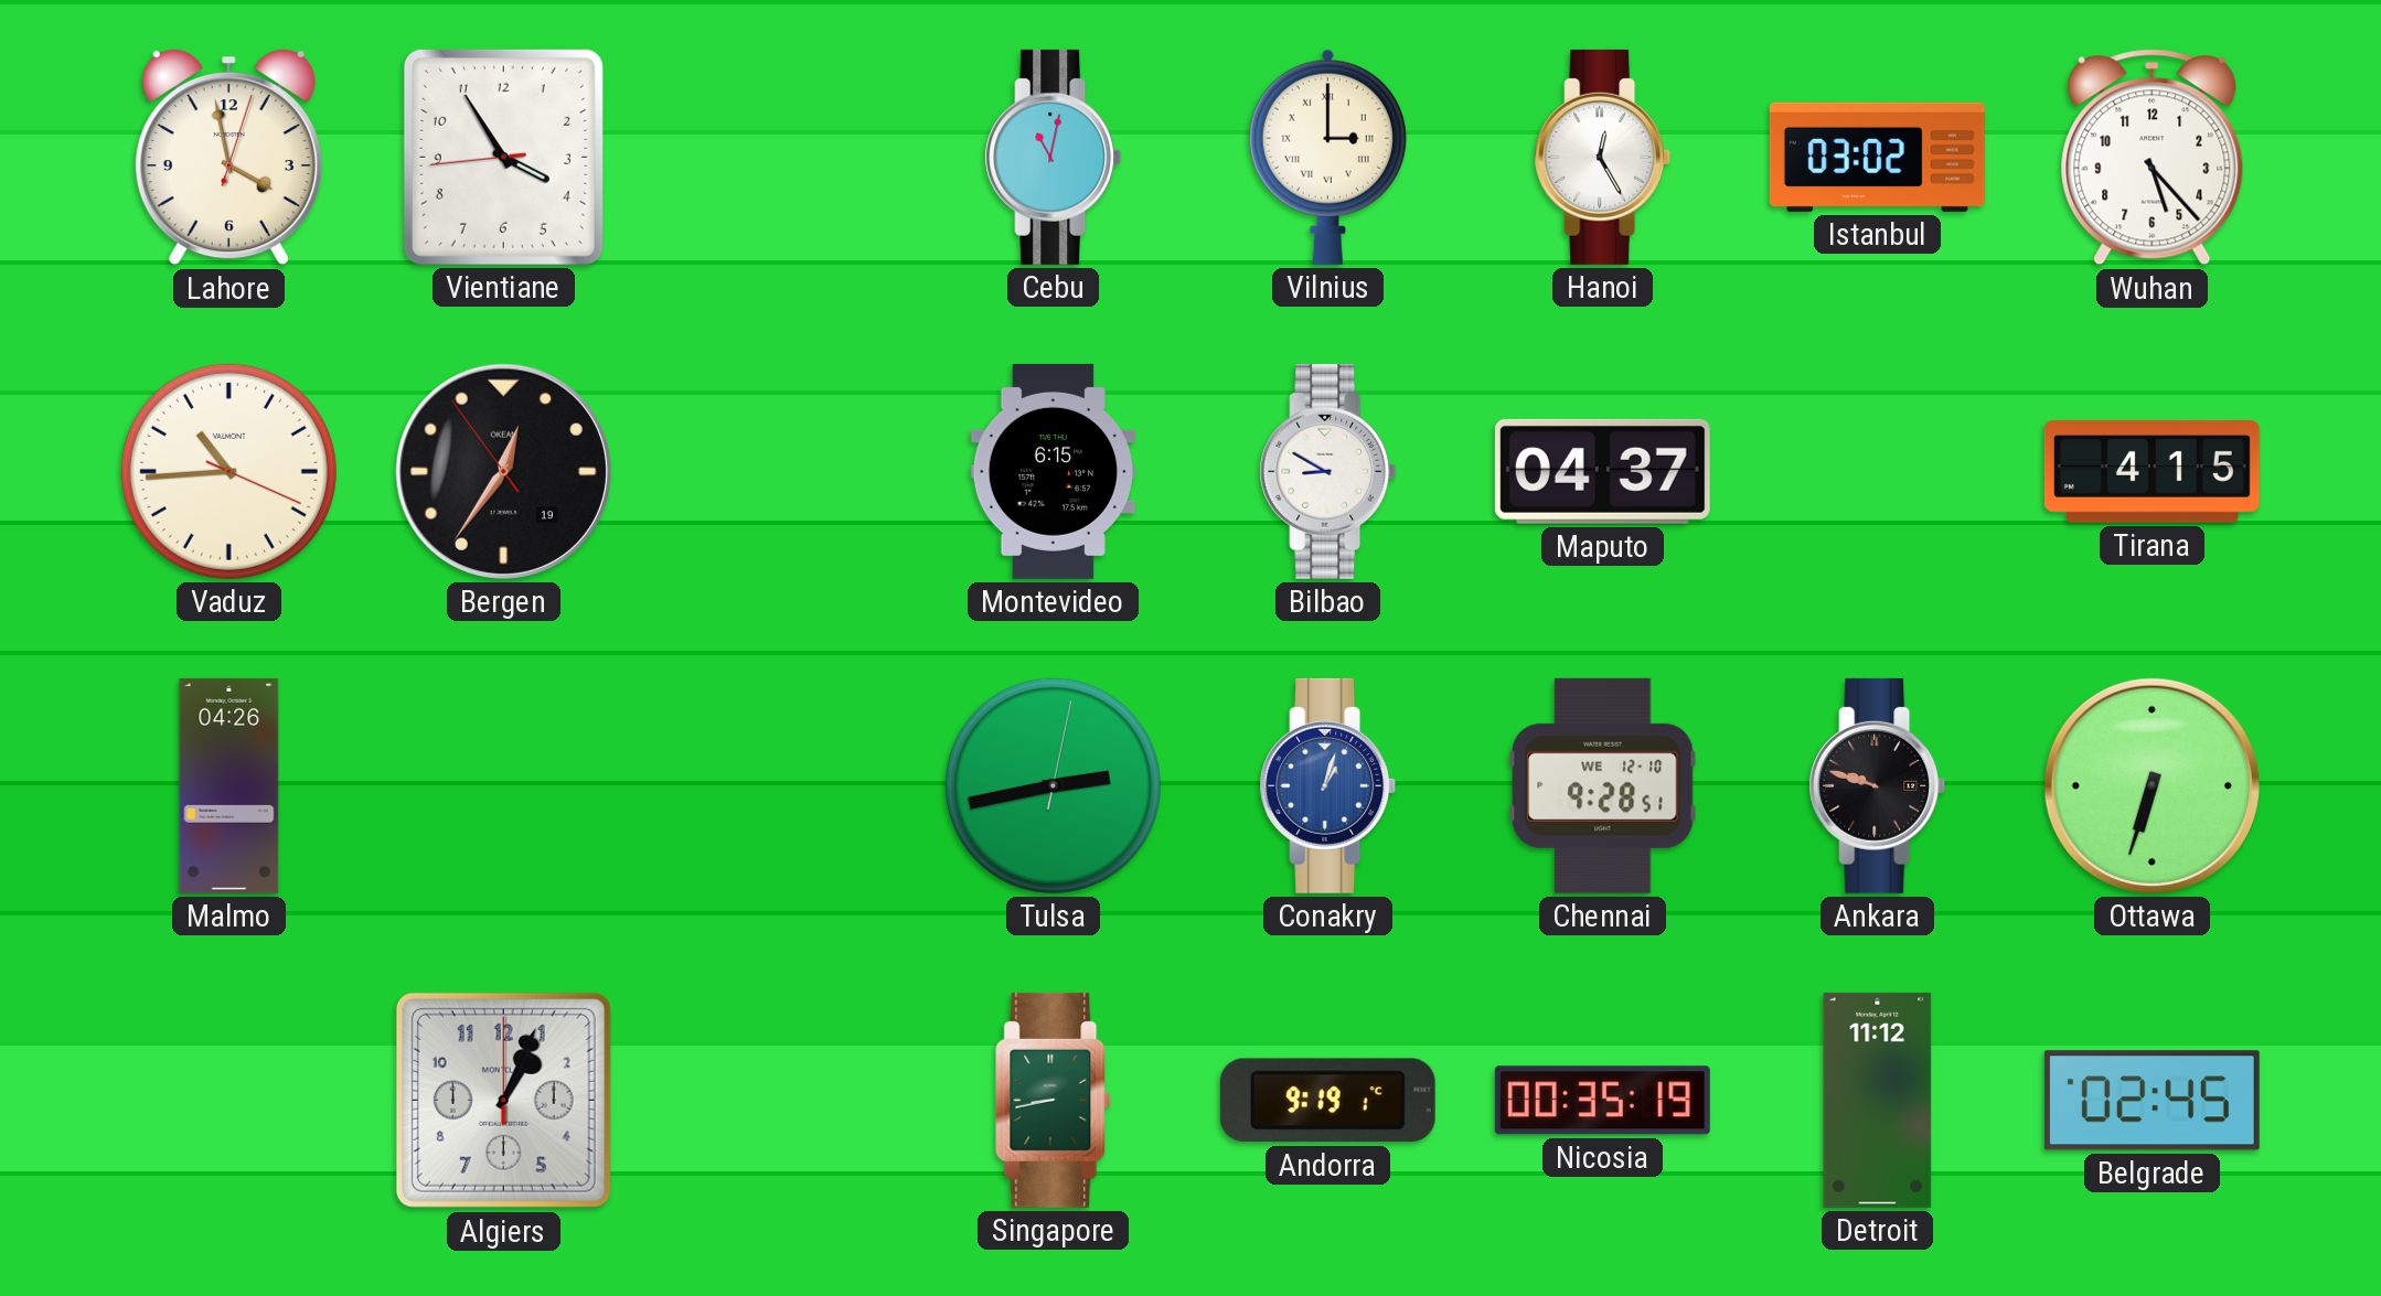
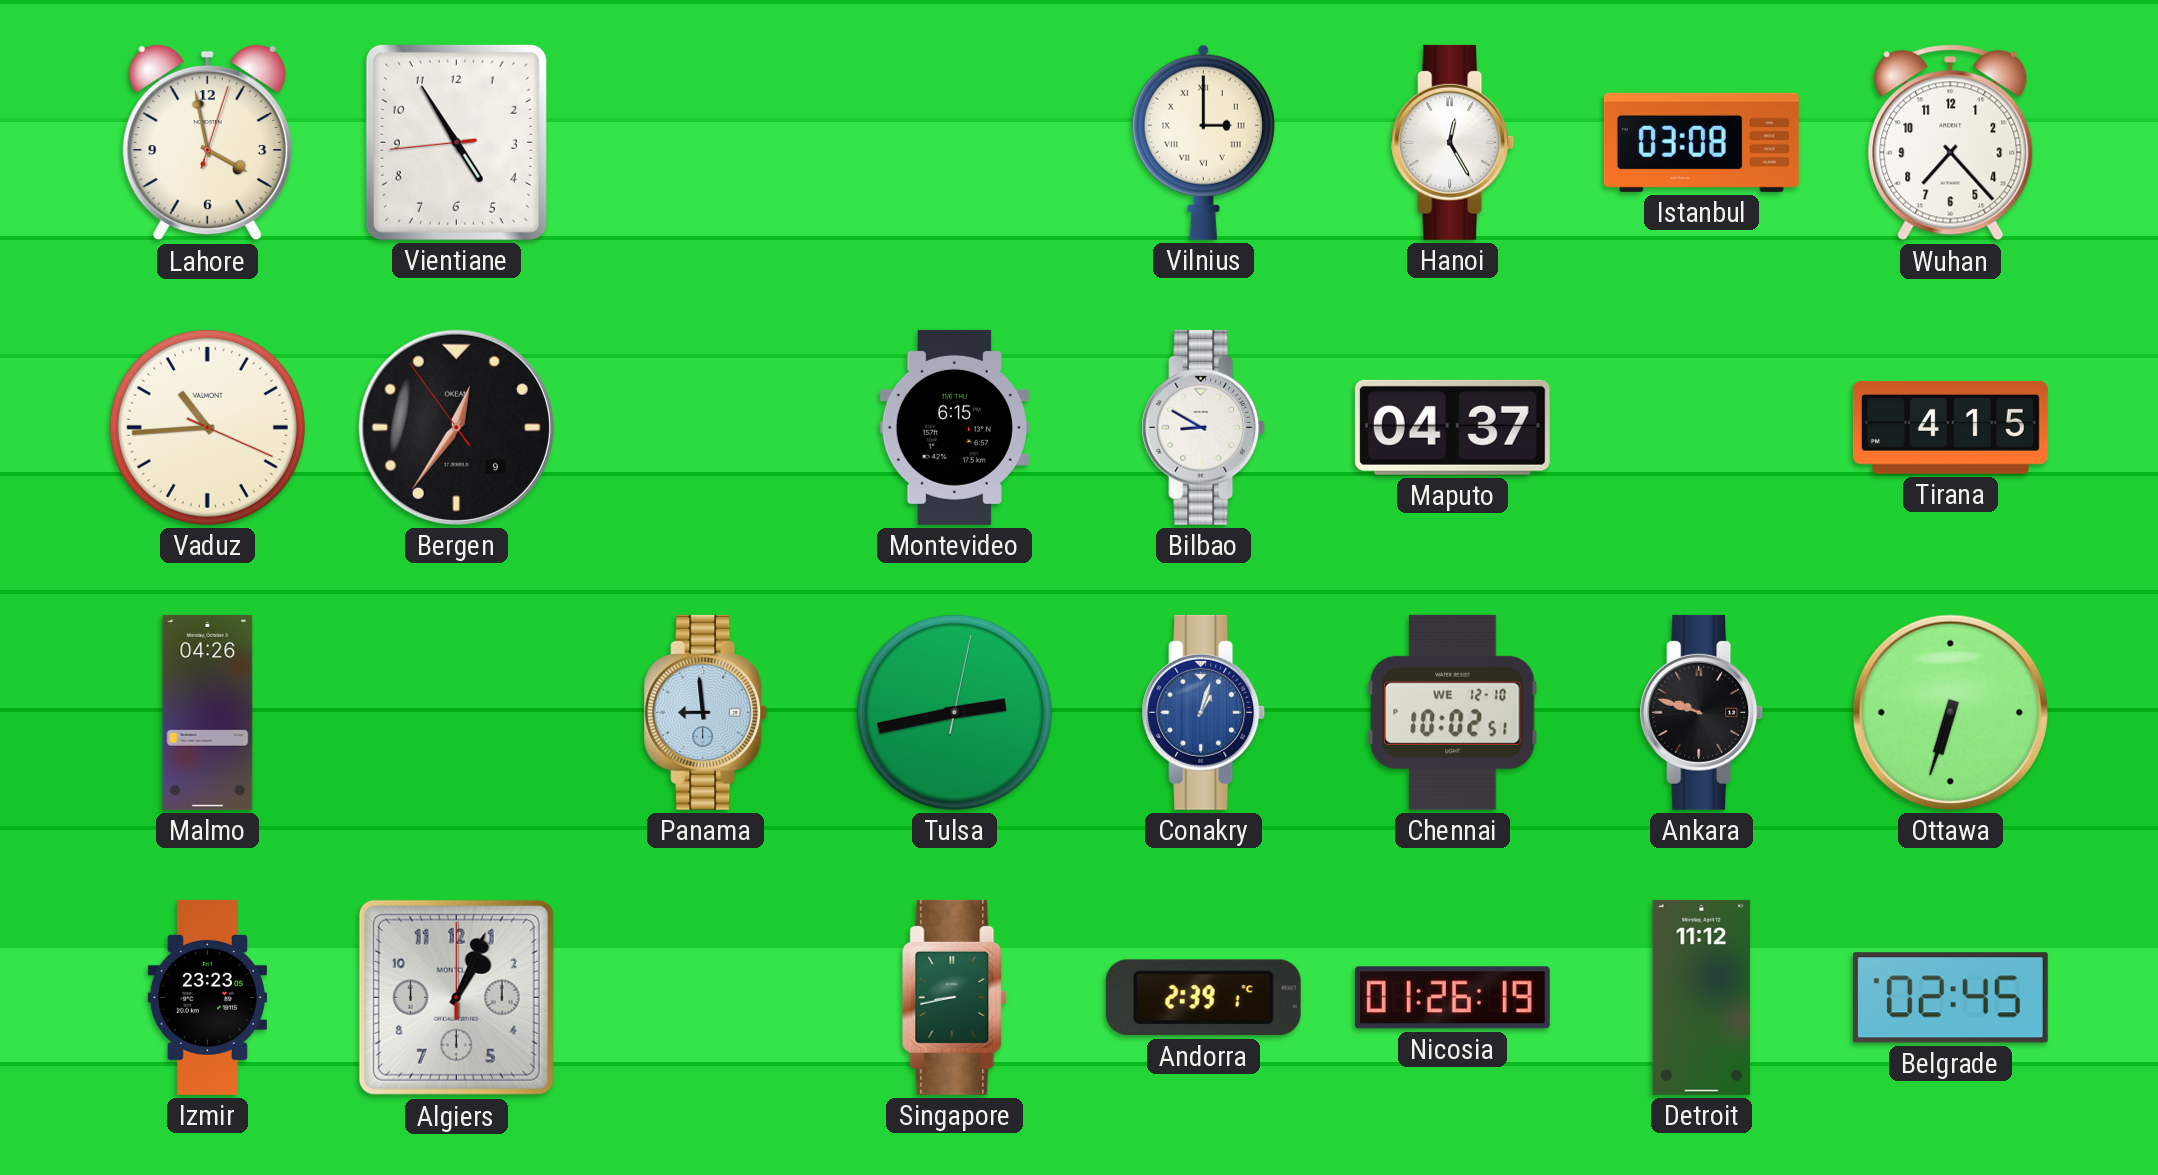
Vientiane: 3:54 -> 4:54
Cebu: 11:02 -> none
Istanbul: 03:02 -> 03:08
Wuhan: 5:23 -> 7:23
Bergen date: 19 -> 9
Panama: none -> 8:59
Chennai: 9:28 -> 10:02
Izmir: none -> 23:23
Andorra: 9:19 -> 2:39
Nicosia: 00:35 -> 01:26
